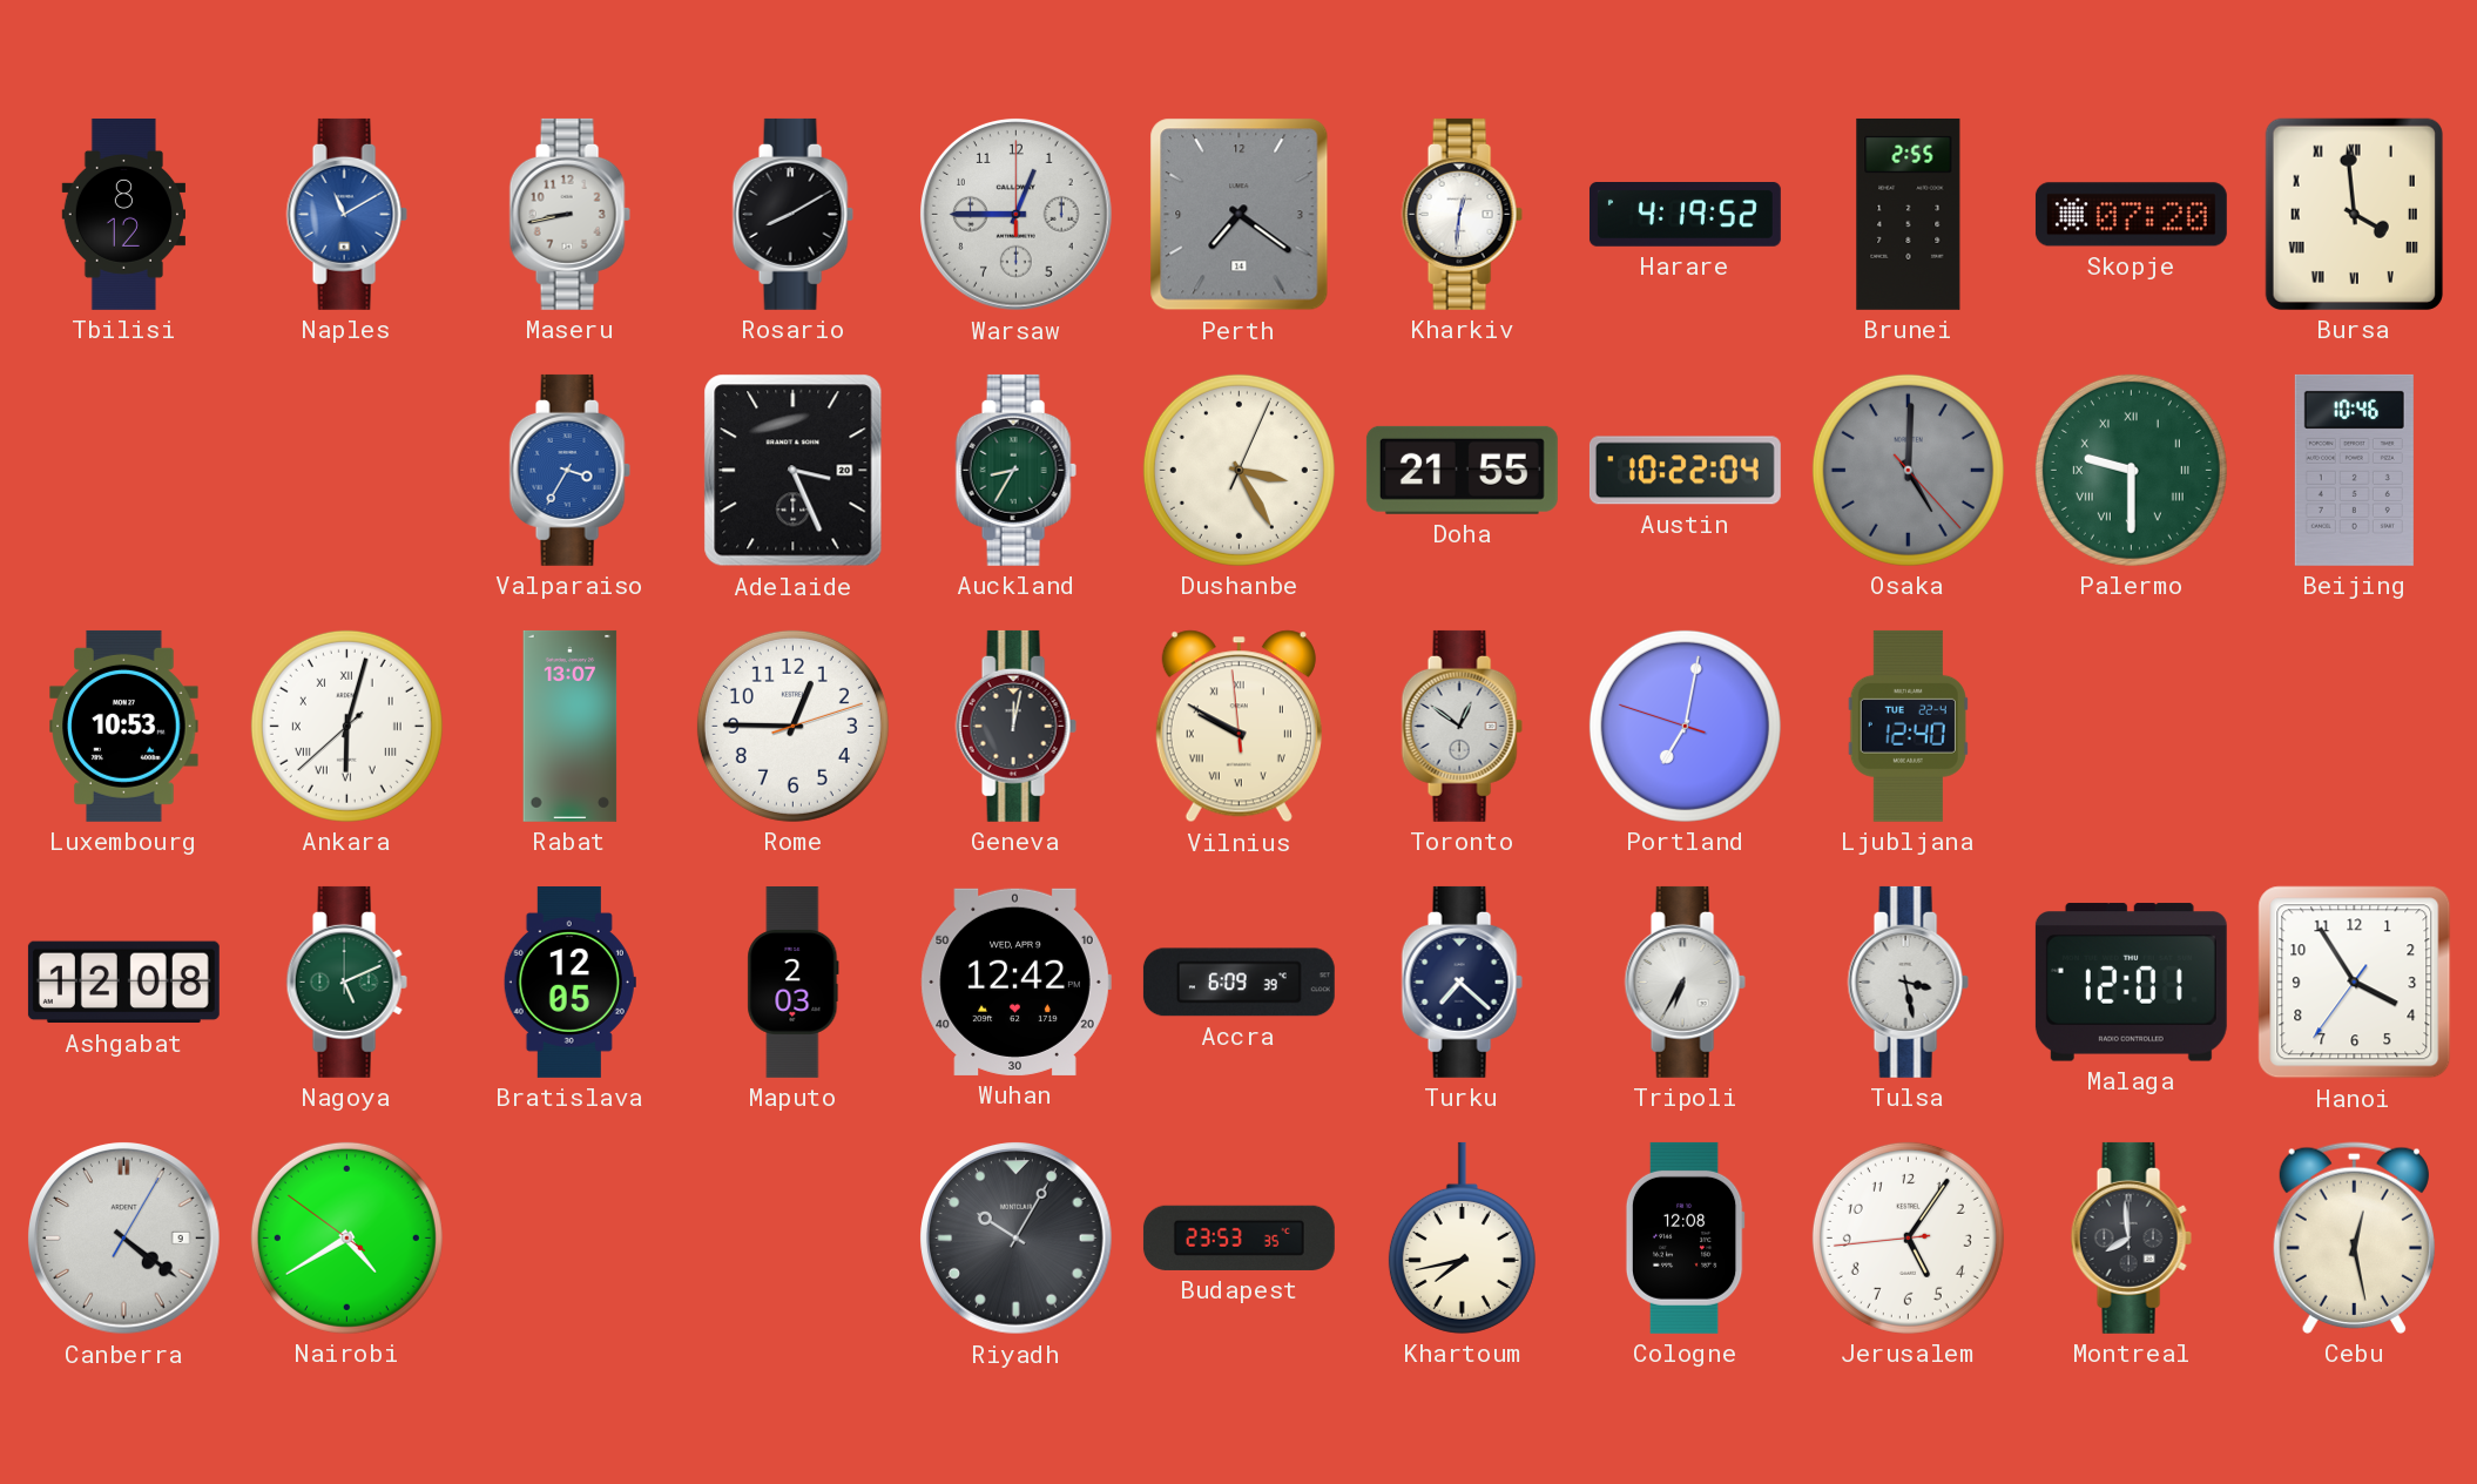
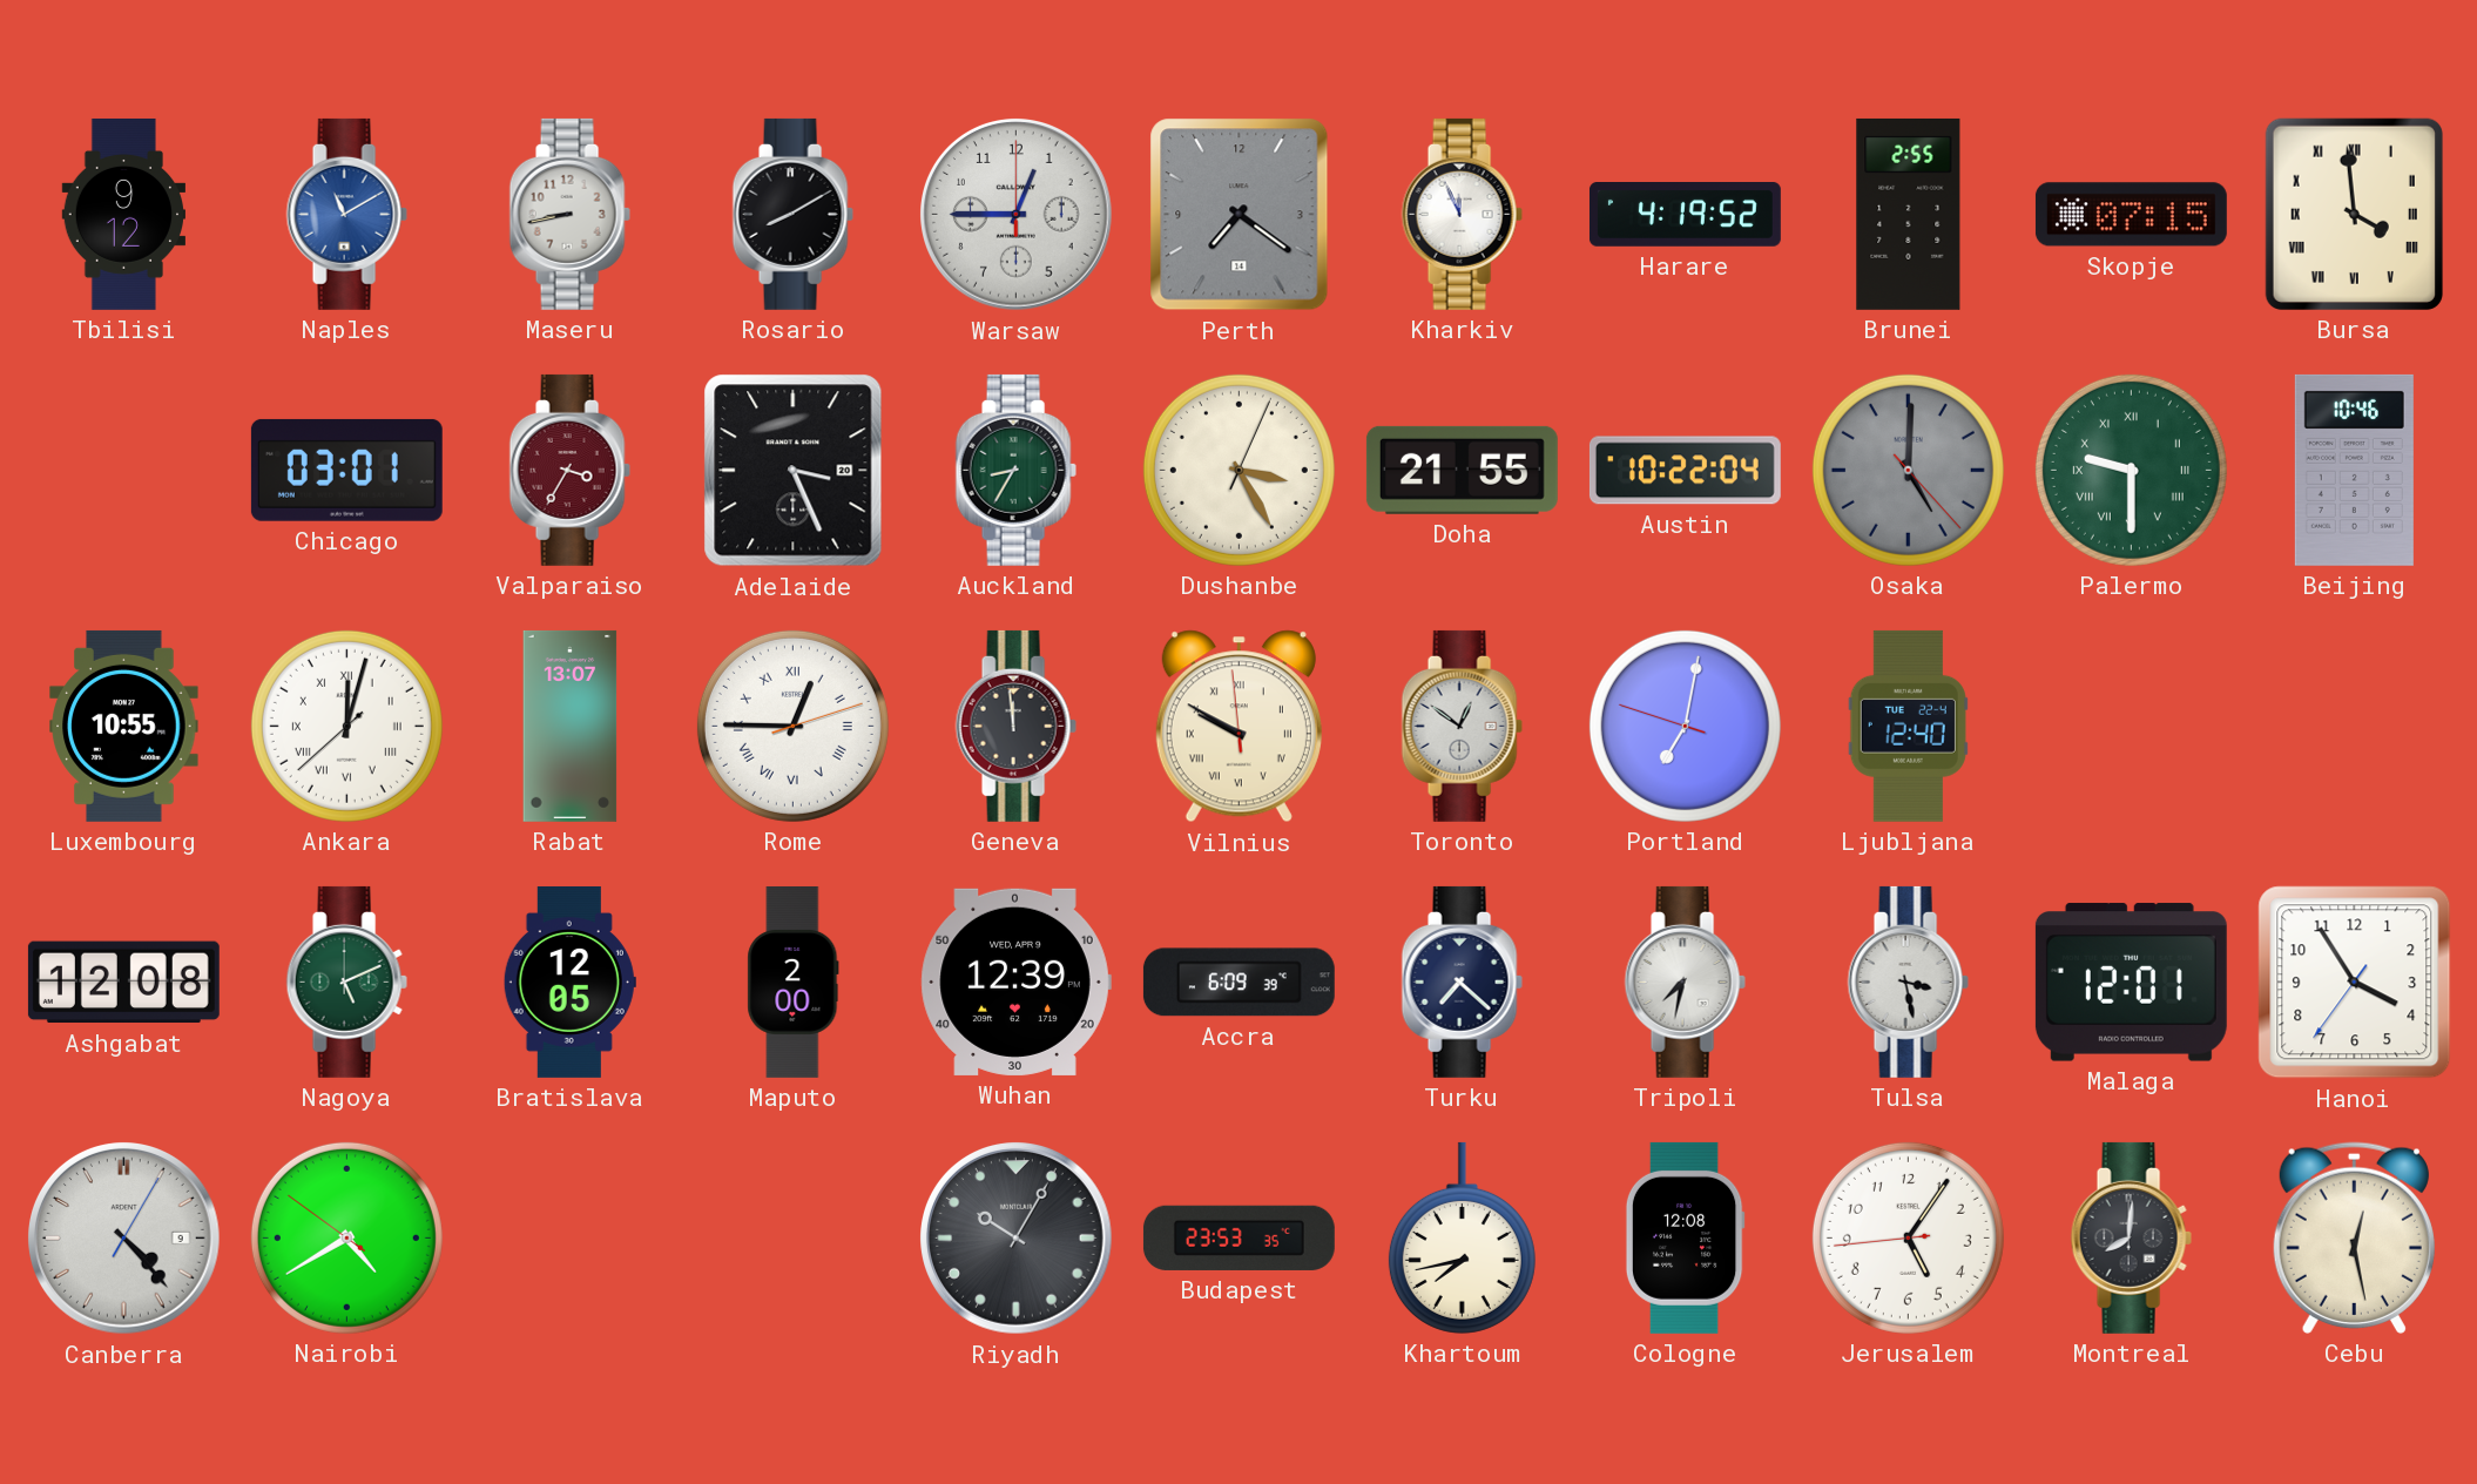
Tbilisi: 8:12 -> 9:12
Kharkiv: 12:31 -> 11:56
Skopje: 07:20 -> 07:15
Chicago: none -> 03:01
Valparaiso dial: blue -> burgundy
Luxembourg: 10:53 -> 10:55
Ankara: 6:02 -> 12:02
Rome numerals: Arabic -> Roman
Geneva: 12:02 -> 11:59
Maputo: 2:03 -> 2:00
Wuhan: 12:42 -> 12:39
Tripoli: 6:35 -> 7:32
Canberra: 4:21 -> 4:23
Montreal: 7:59 -> 8:01
